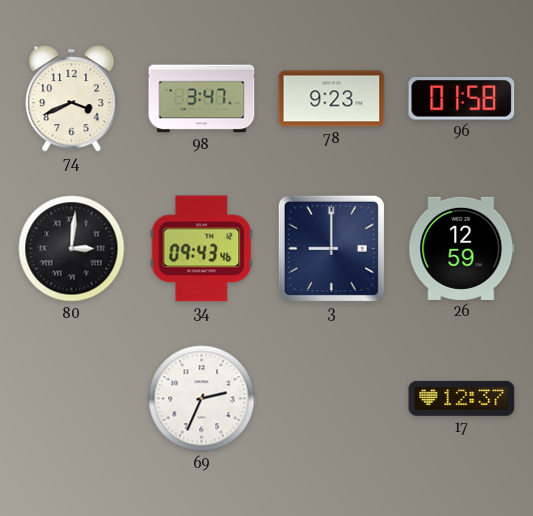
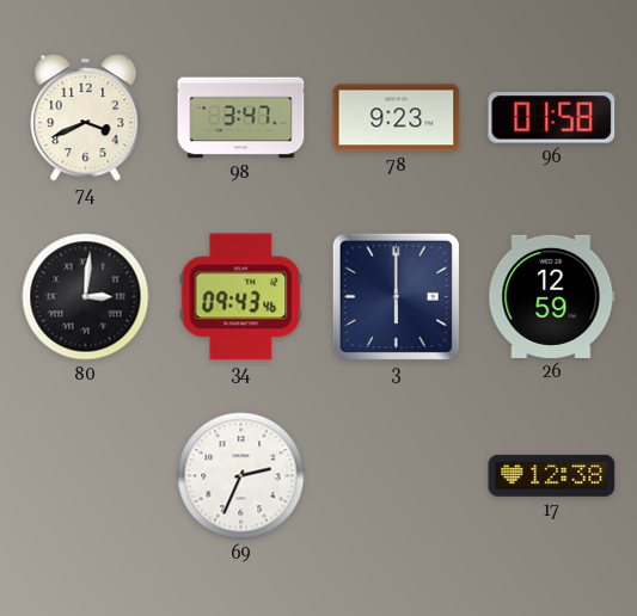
3: 9:00 -> 6:00
17: 12:37 -> 12:38
